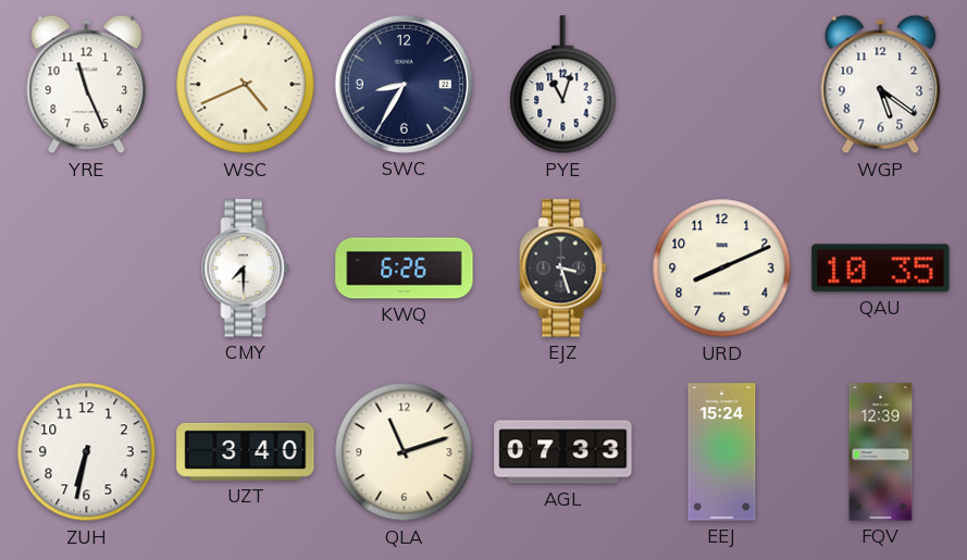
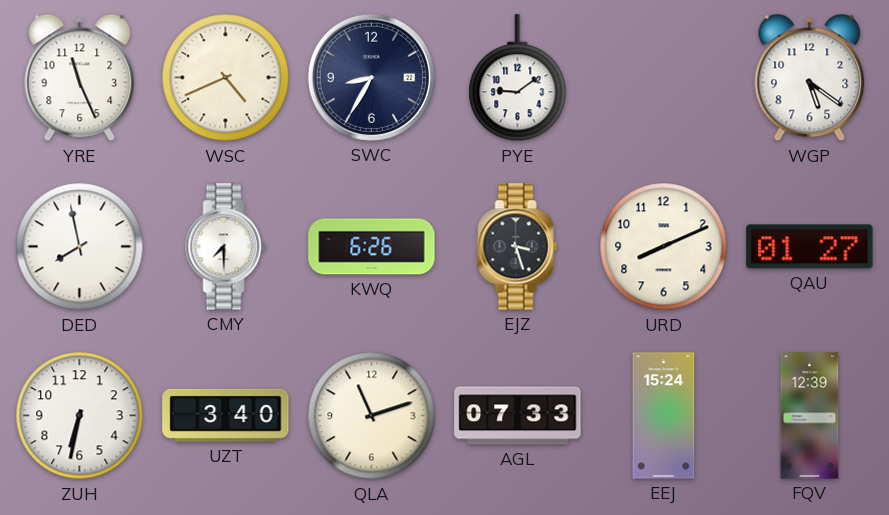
PYE: 11:03 -> 9:09
DED: none -> 7:58
QAU: 10:35 -> 01:27
